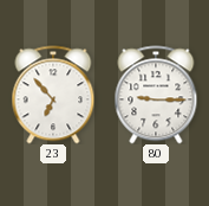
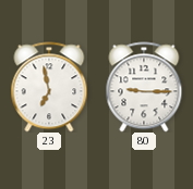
23: 6:53 -> 6:58
